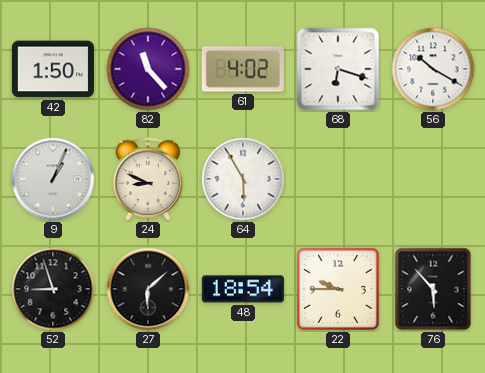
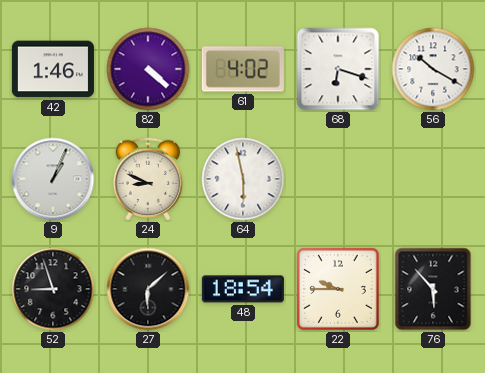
42: 1:50 -> 1:46
82: 11:23 -> 4:22
64: 5:55 -> 5:58
